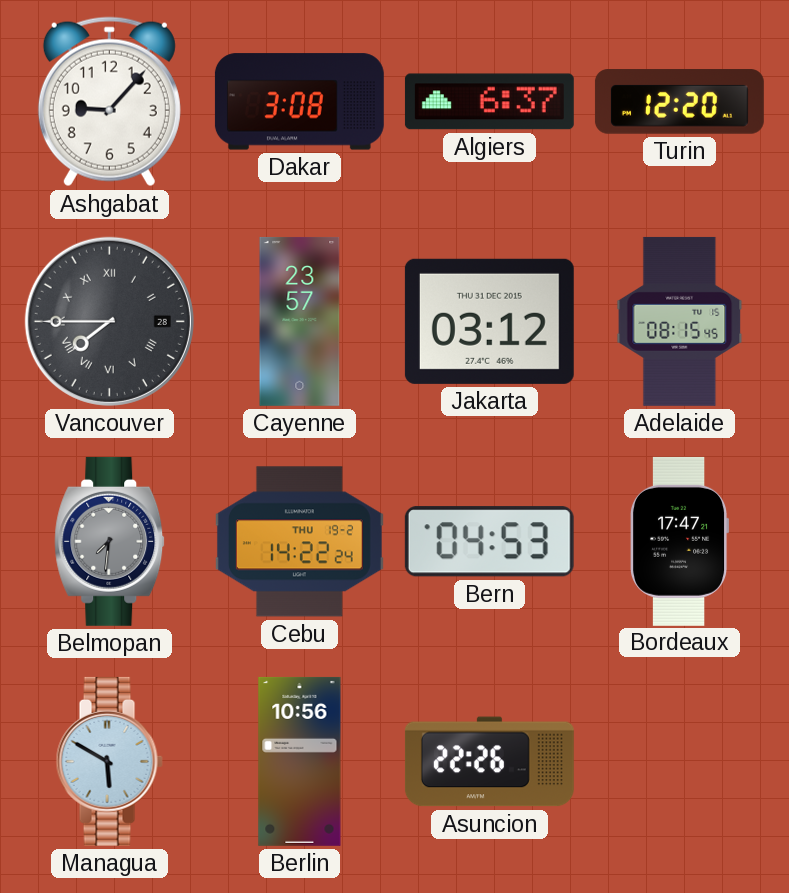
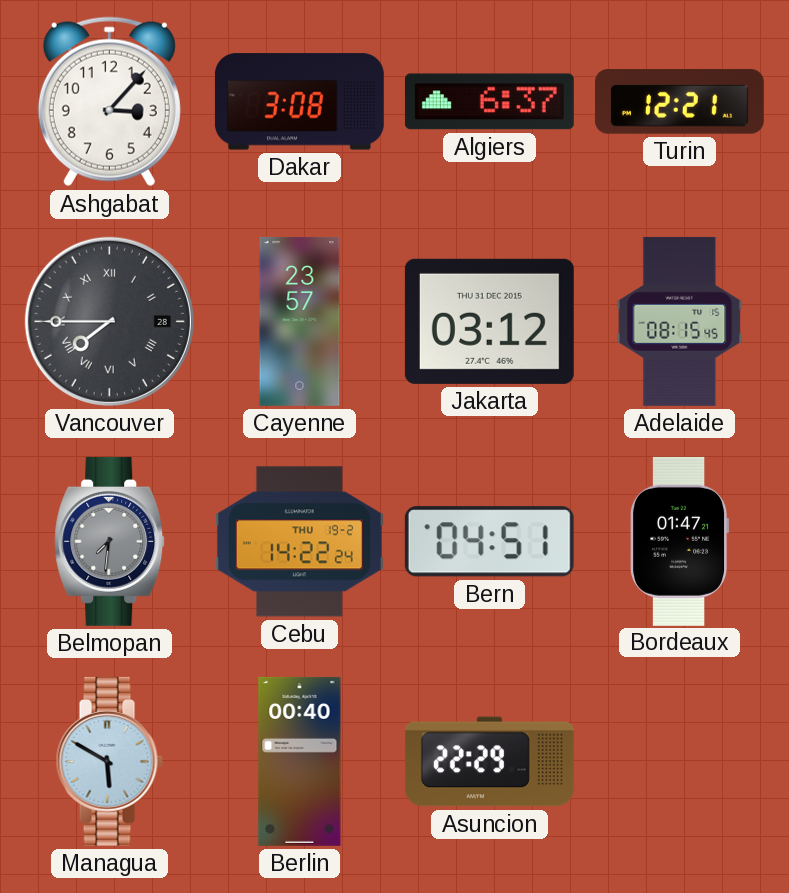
Ashgabat: 9:07 -> 3:07
Turin: 12:20 -> 12:21
Bern: 04:53 -> 04:51
Bordeaux: 17:47 -> 01:47
Berlin: 10:56 -> 00:40
Asuncion: 22:26 -> 22:29
